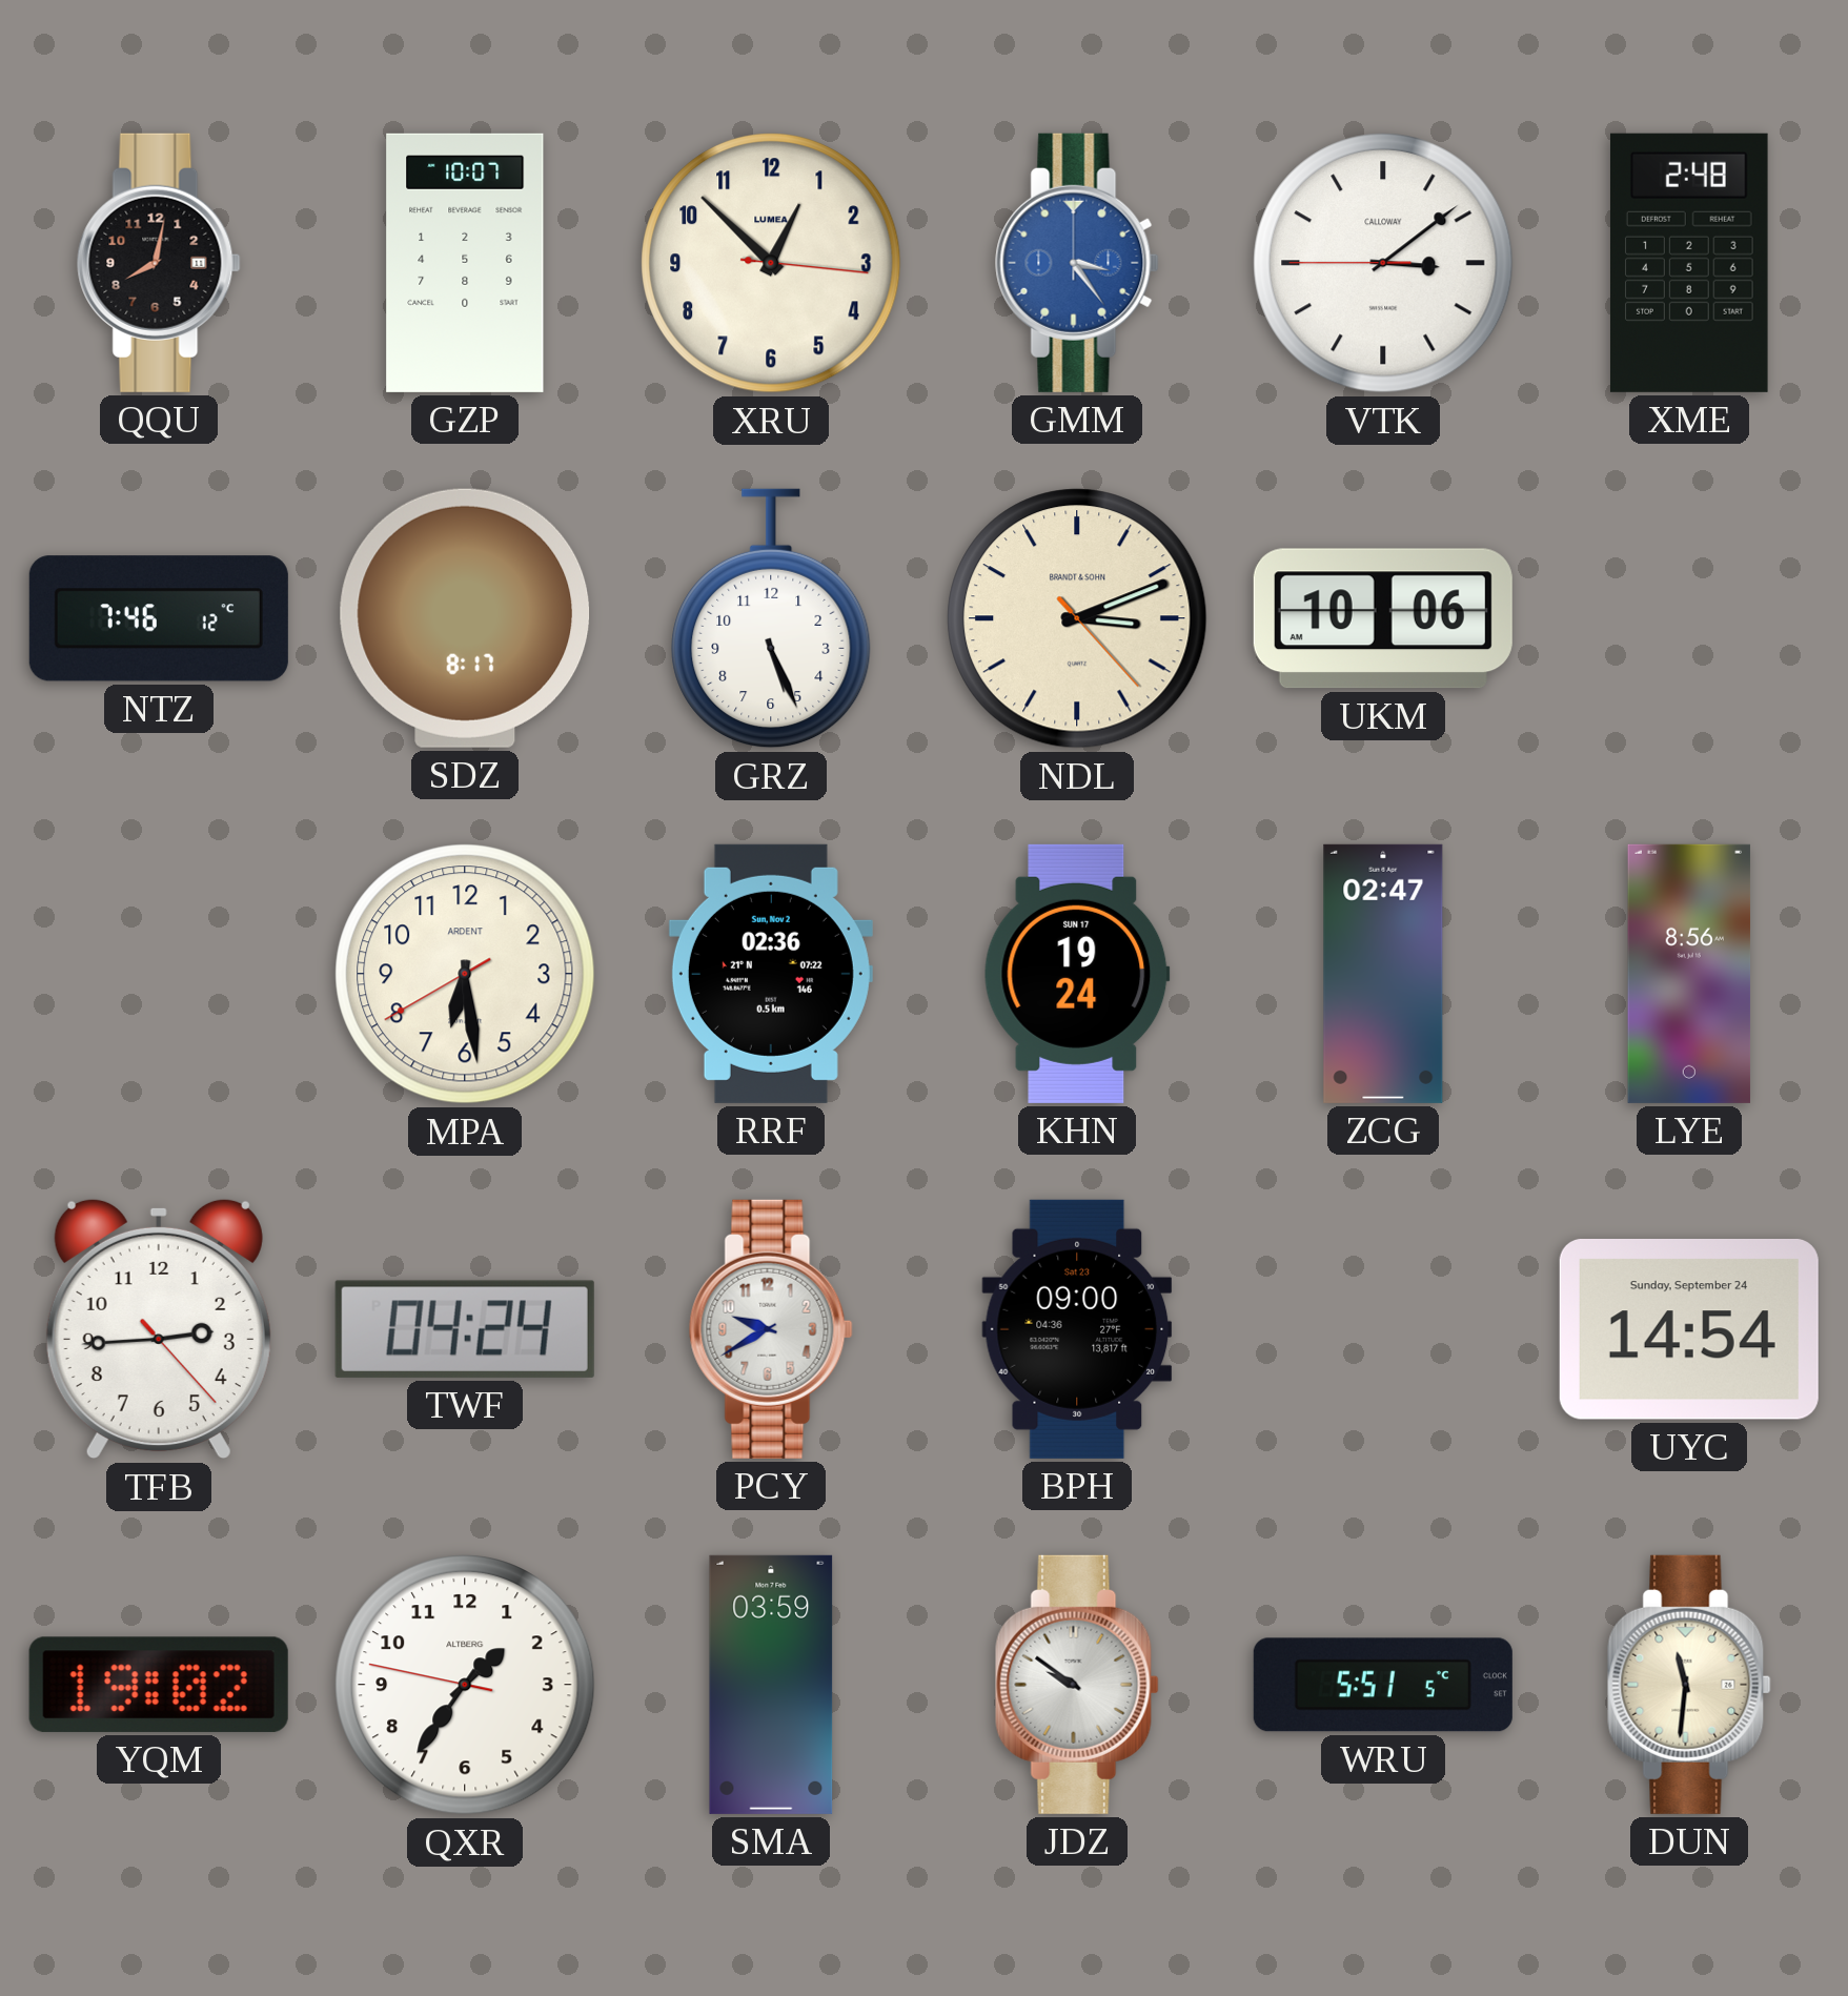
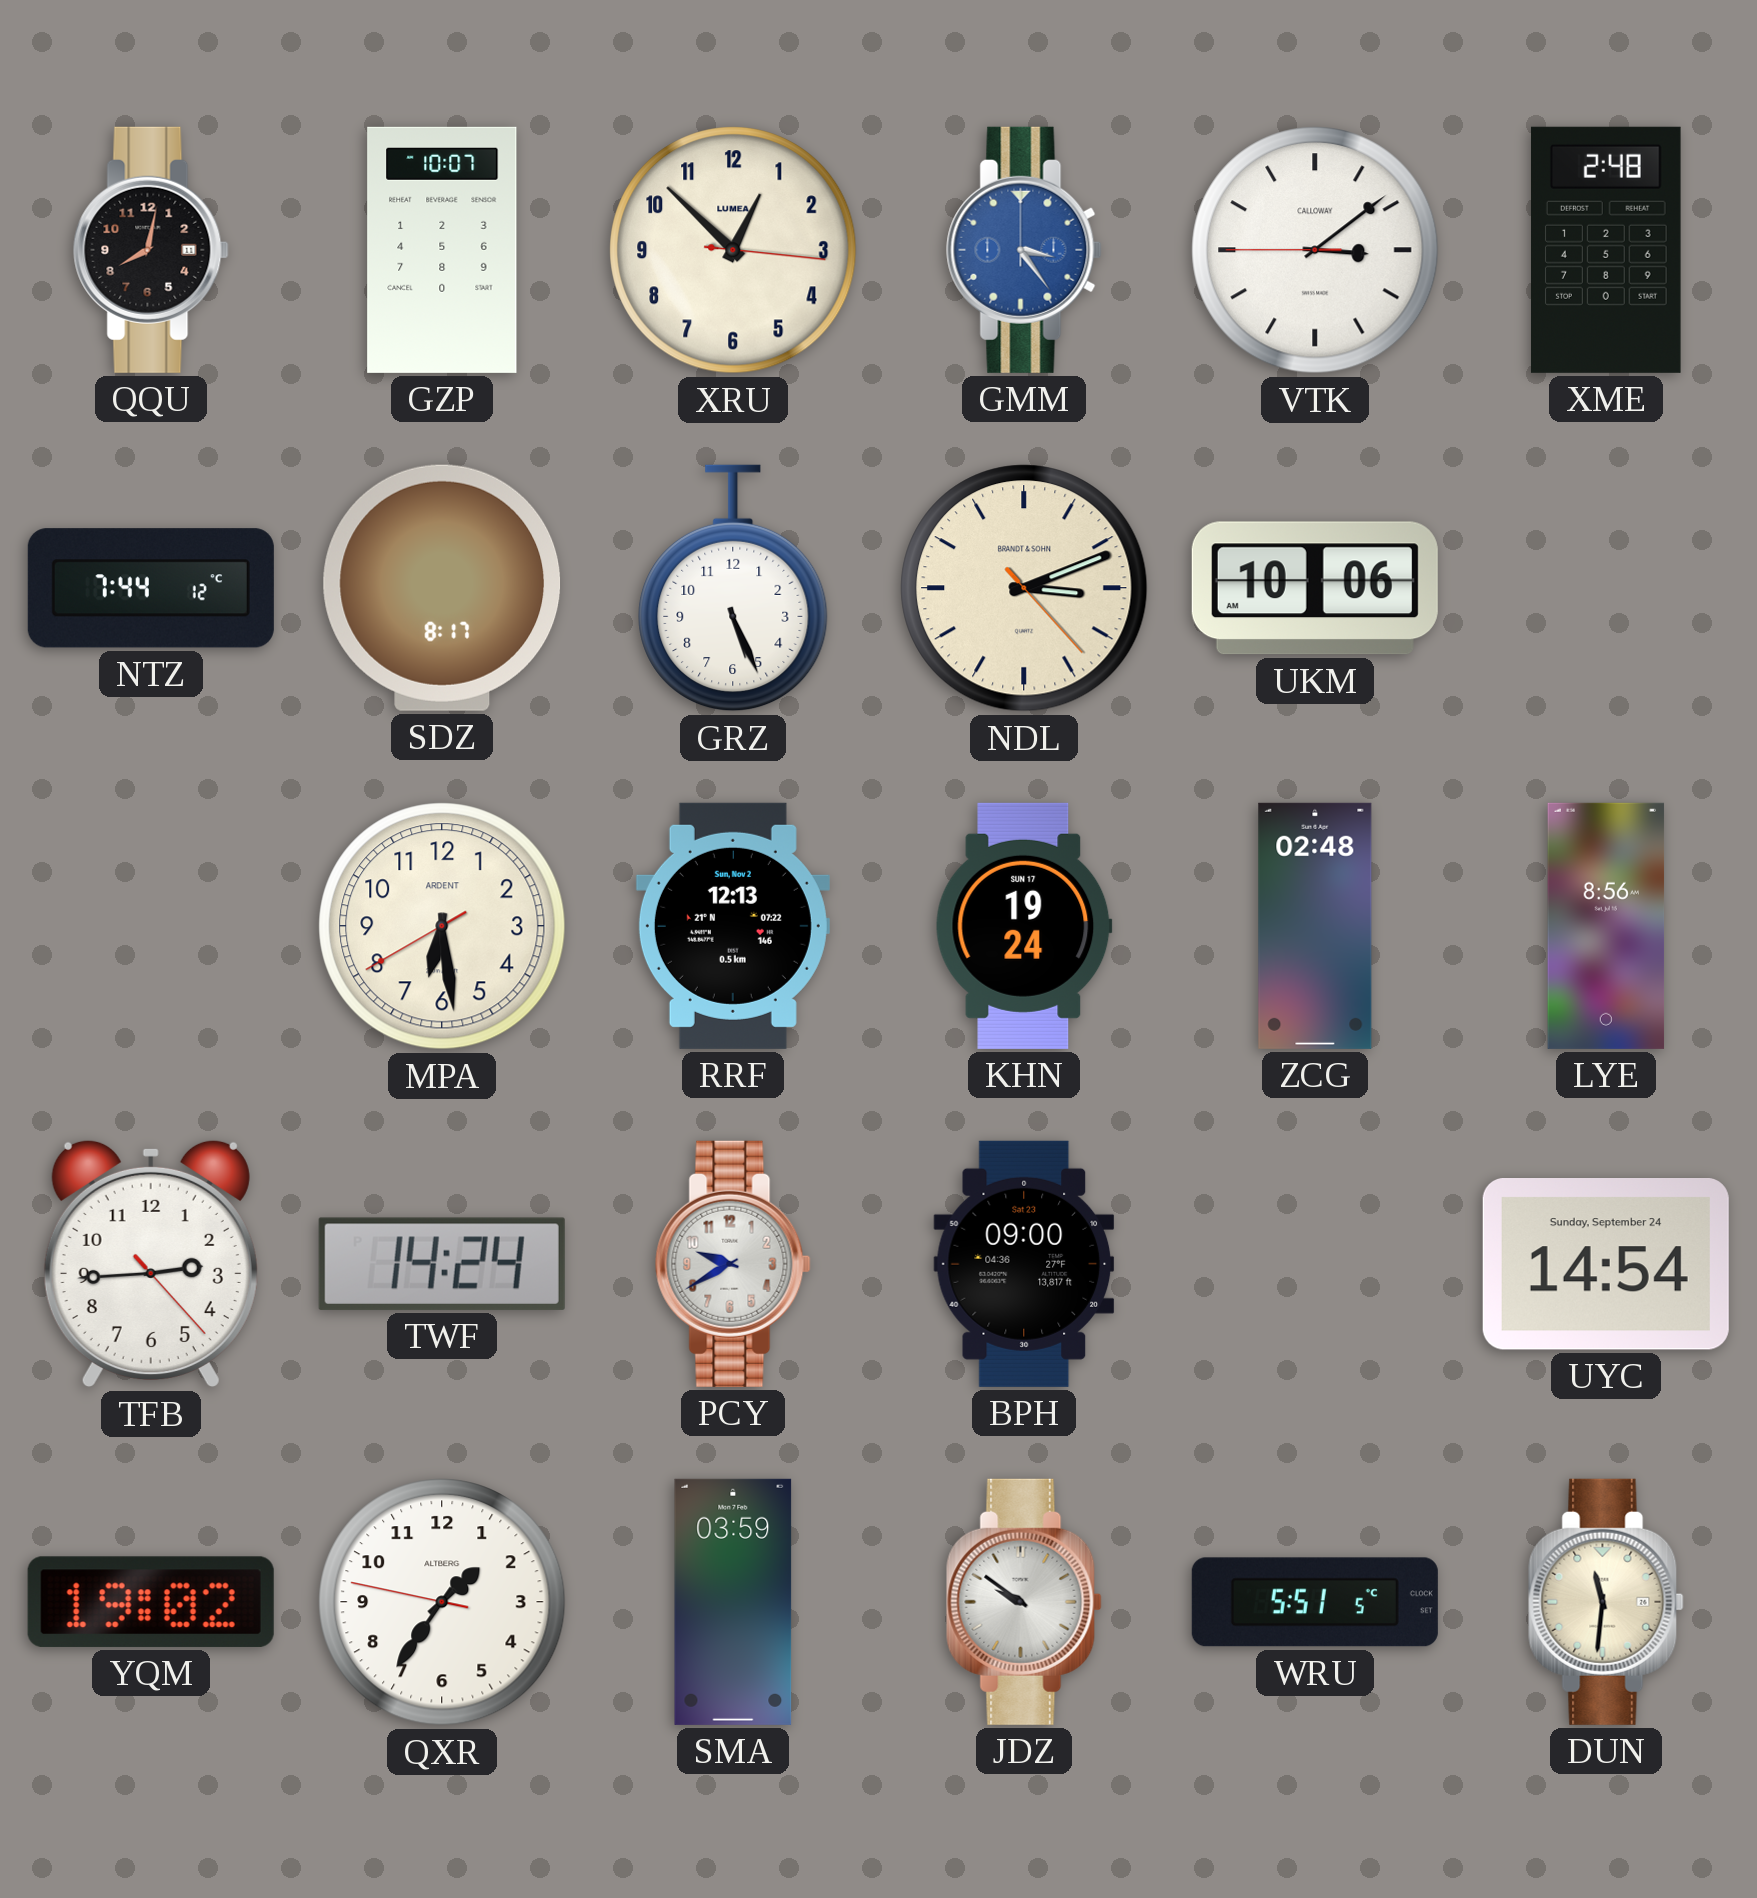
NTZ: 7:46 -> 7:44
RRF: 02:36 -> 12:13
ZCG: 02:47 -> 02:48
TWF: 04:24 -> 14:24
